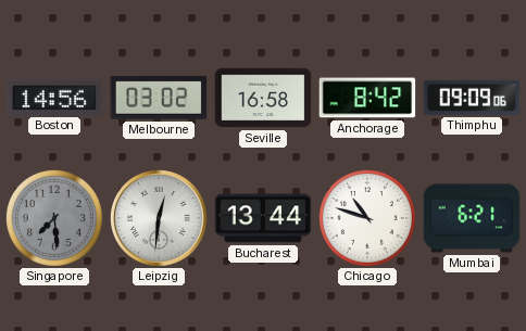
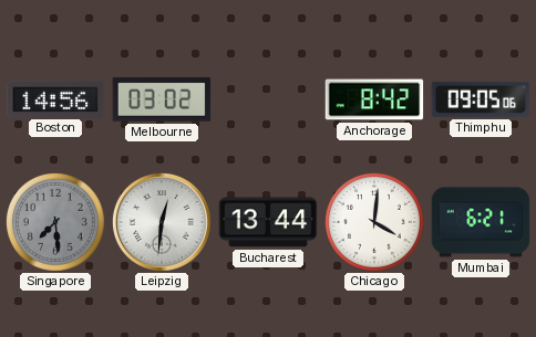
Seville: 16:58 -> none
Thimphu: 09:09 -> 09:05
Chicago: 10:48 -> 4:01
